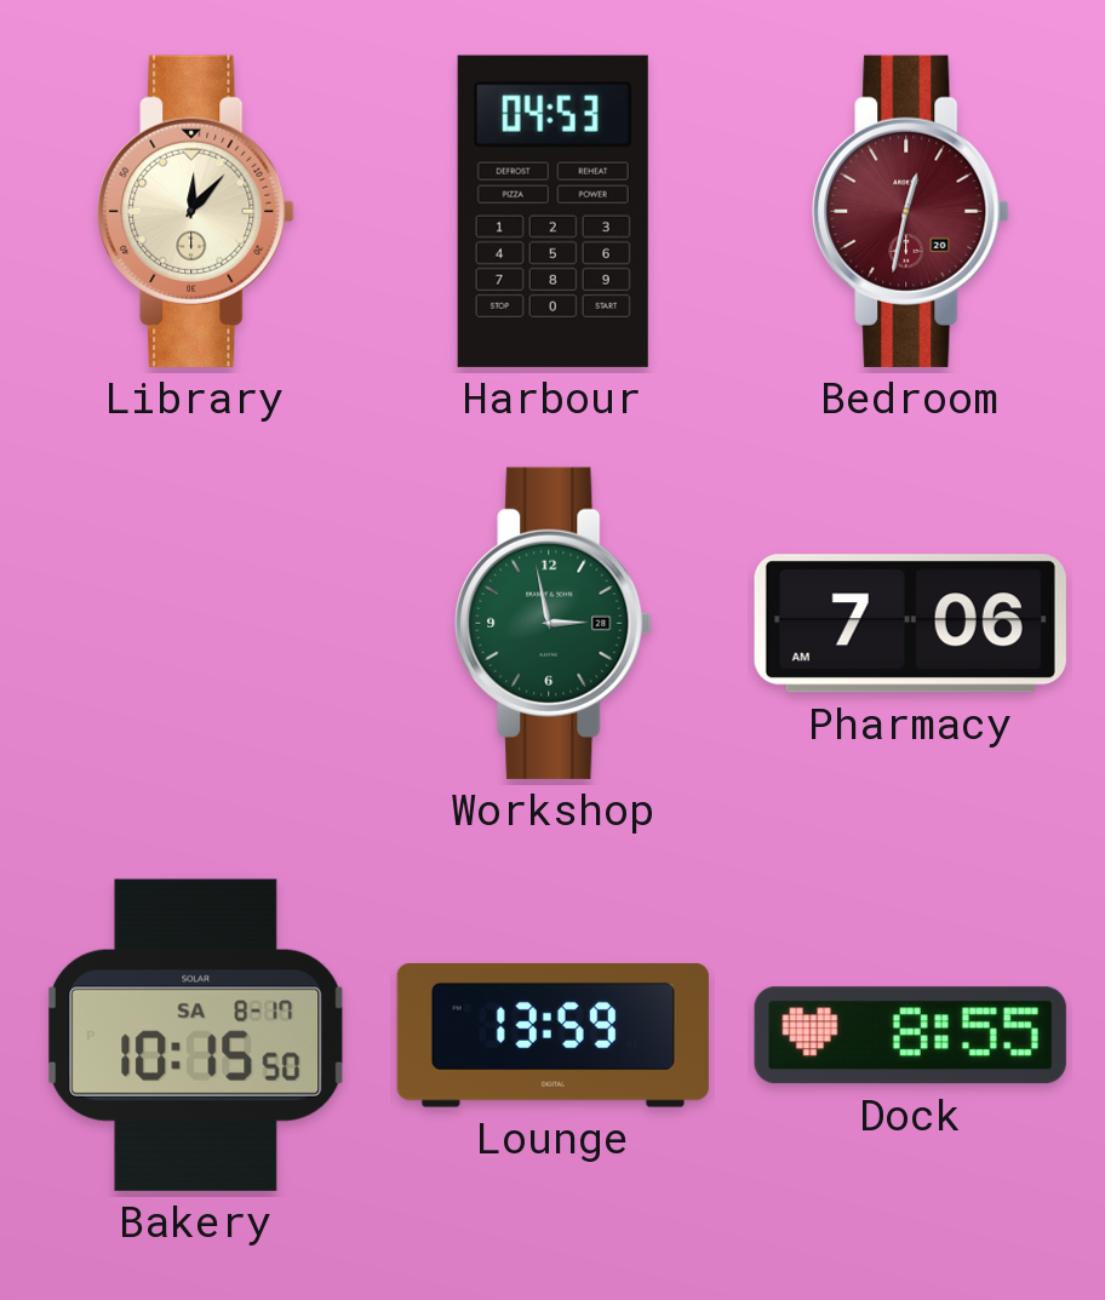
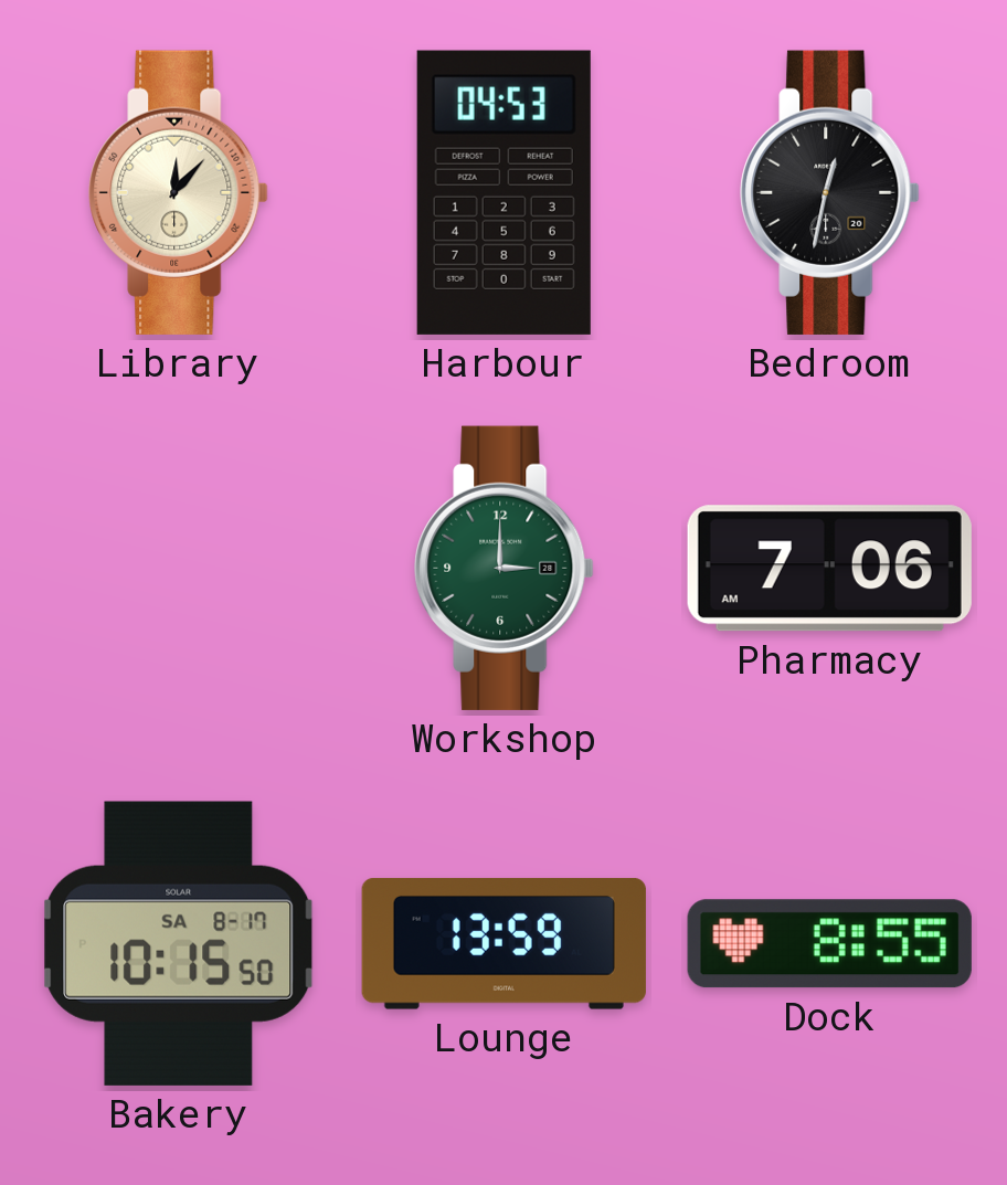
Bedroom dial: burgundy -> black
Workshop: 2:58 -> 3:00
